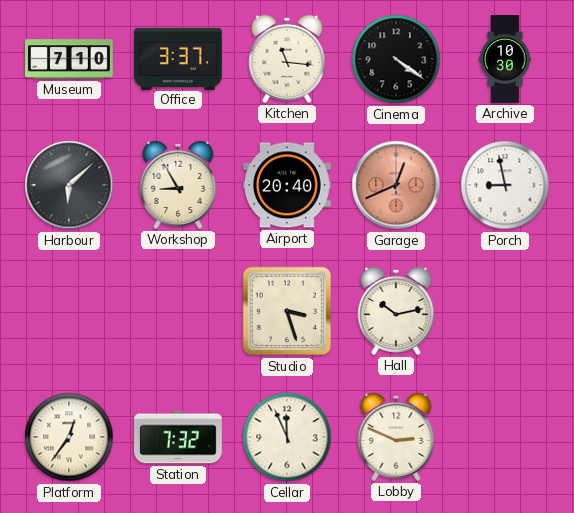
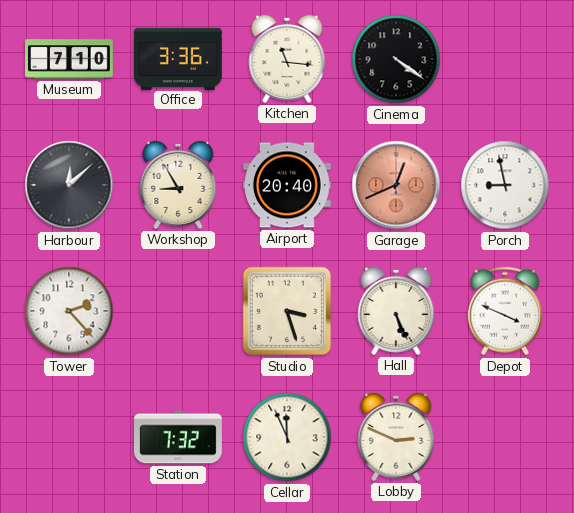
Office: 3:37 -> 3:36
Archive: 10:30 -> none
Harbour: 6:08 -> 12:08
Tower: none -> 2:23
Hall: 10:13 -> 5:26
Depot: none -> 3:49
Platform: 12:36 -> none
